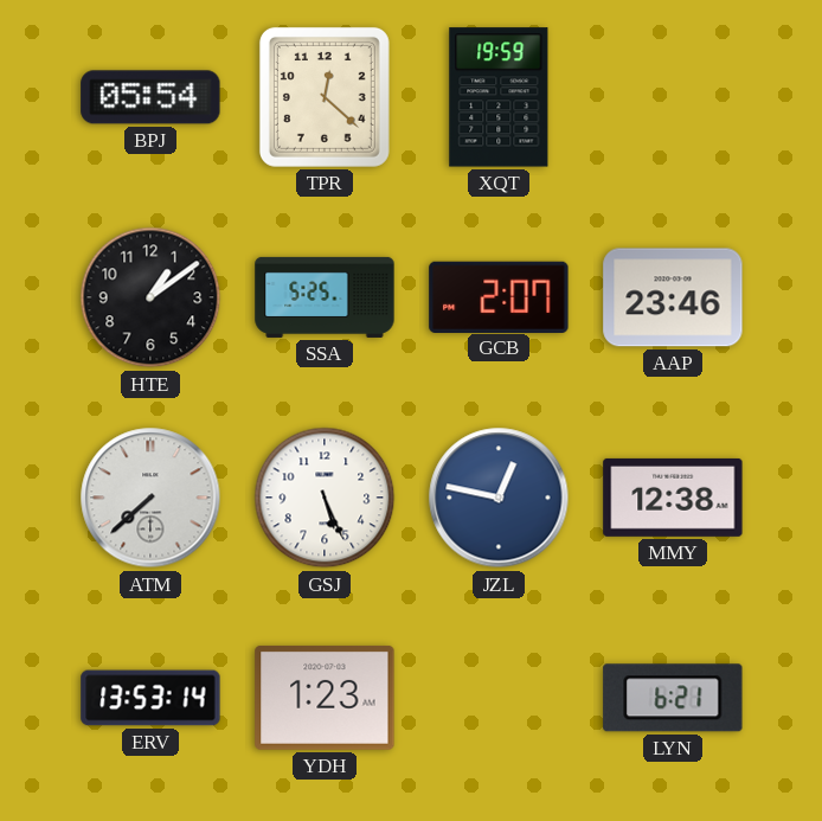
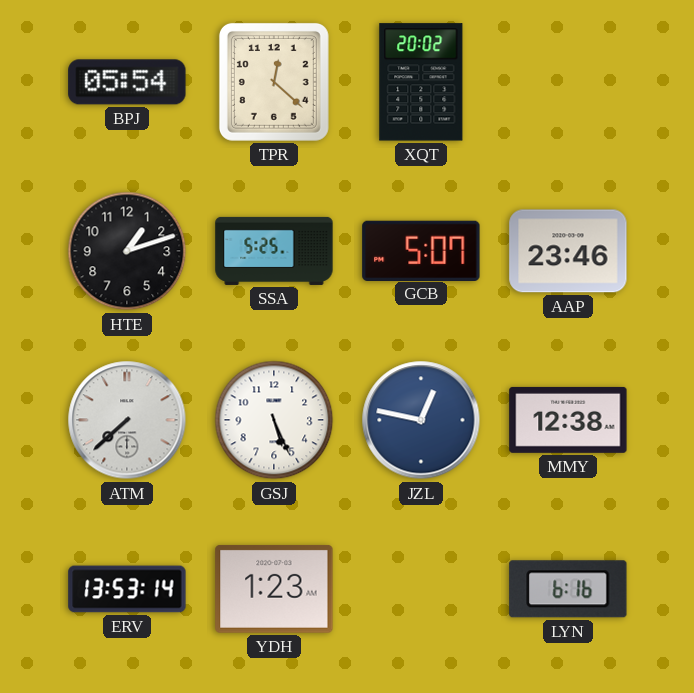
XQT: 19:59 -> 20:02
HTE: 1:09 -> 1:12
GCB: 2:07 -> 5:07
LYN: 6:21 -> 6:16
